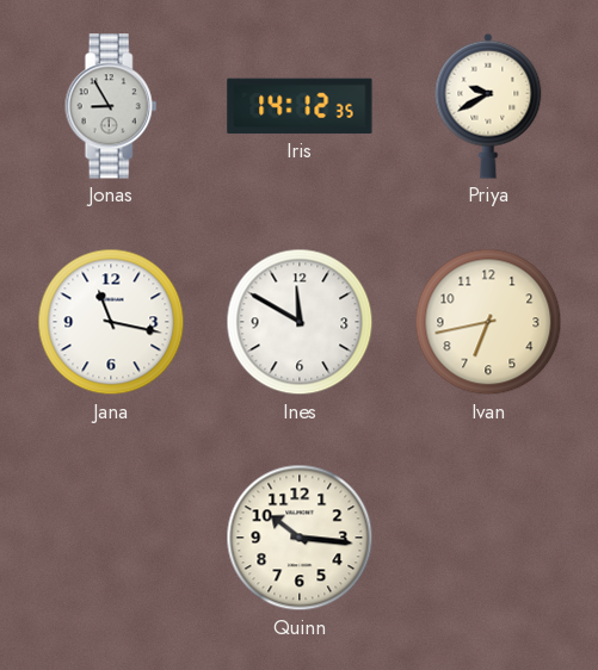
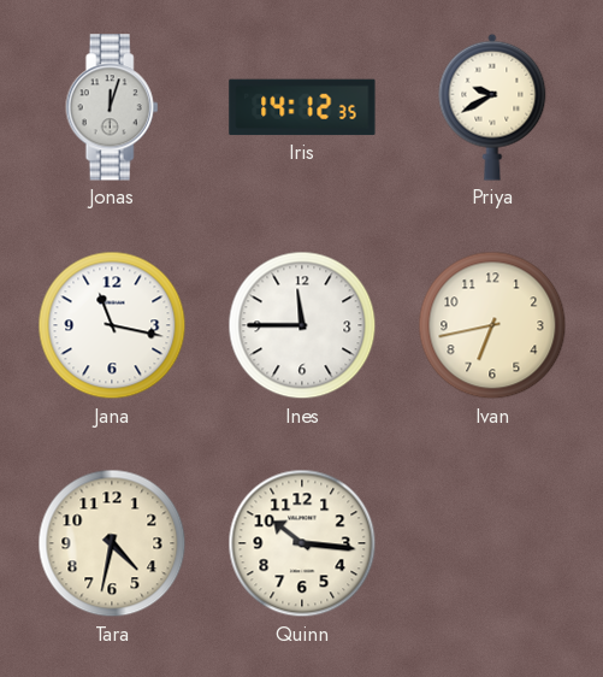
Jonas: 8:55 -> 12:03
Ines: 11:50 -> 11:45
Tara: none -> 4:32
